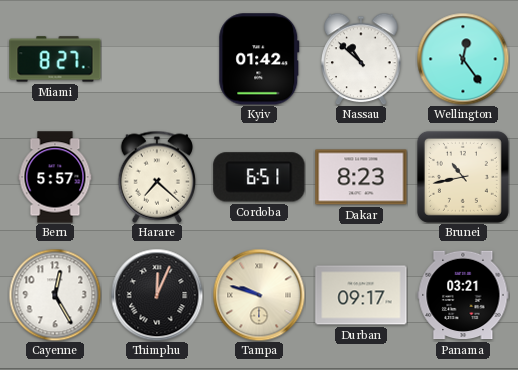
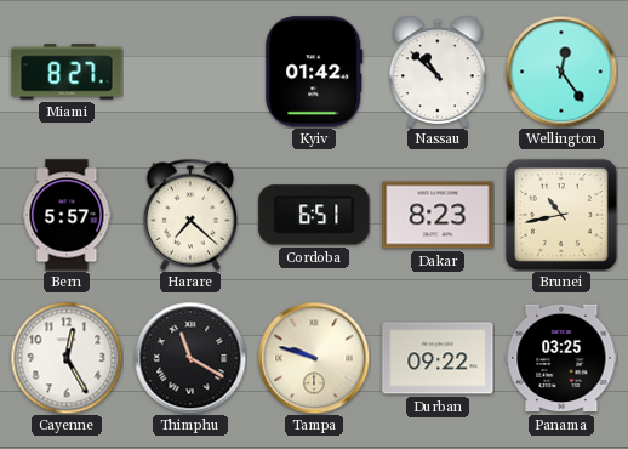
Thimphu: 12:04 -> 11:20
Durban: 09:17 -> 09:22
Panama: 03:21 -> 03:25
